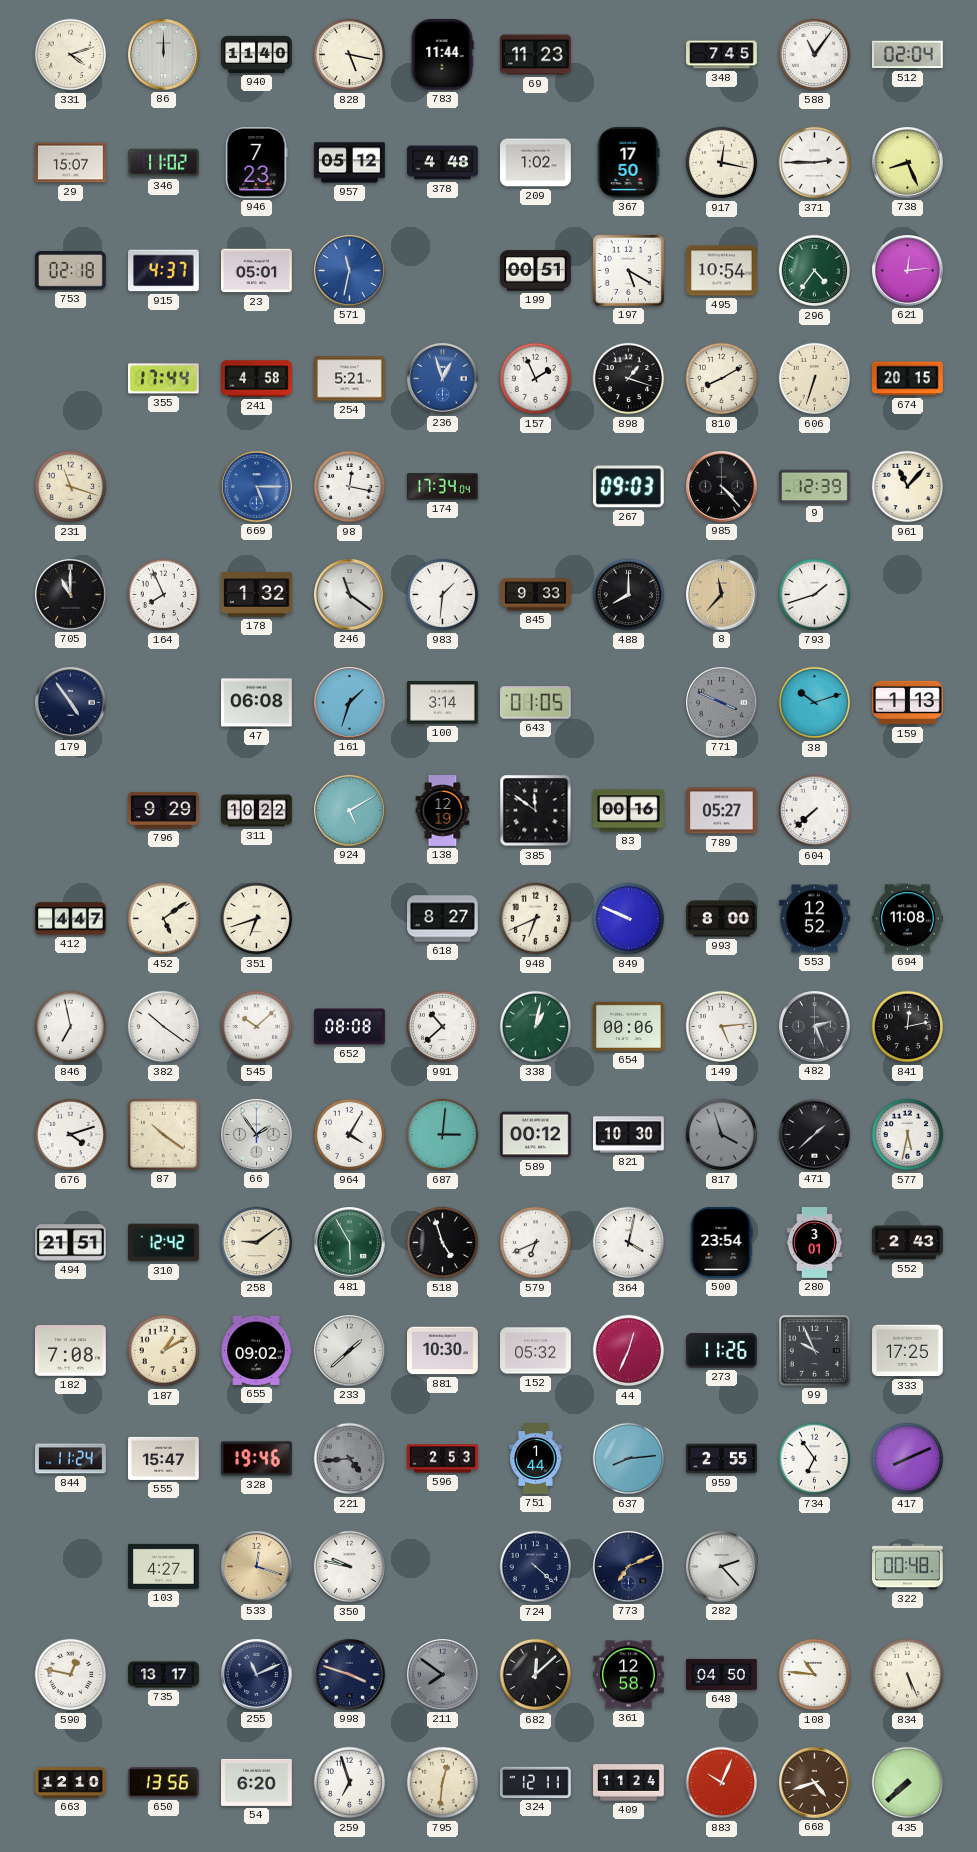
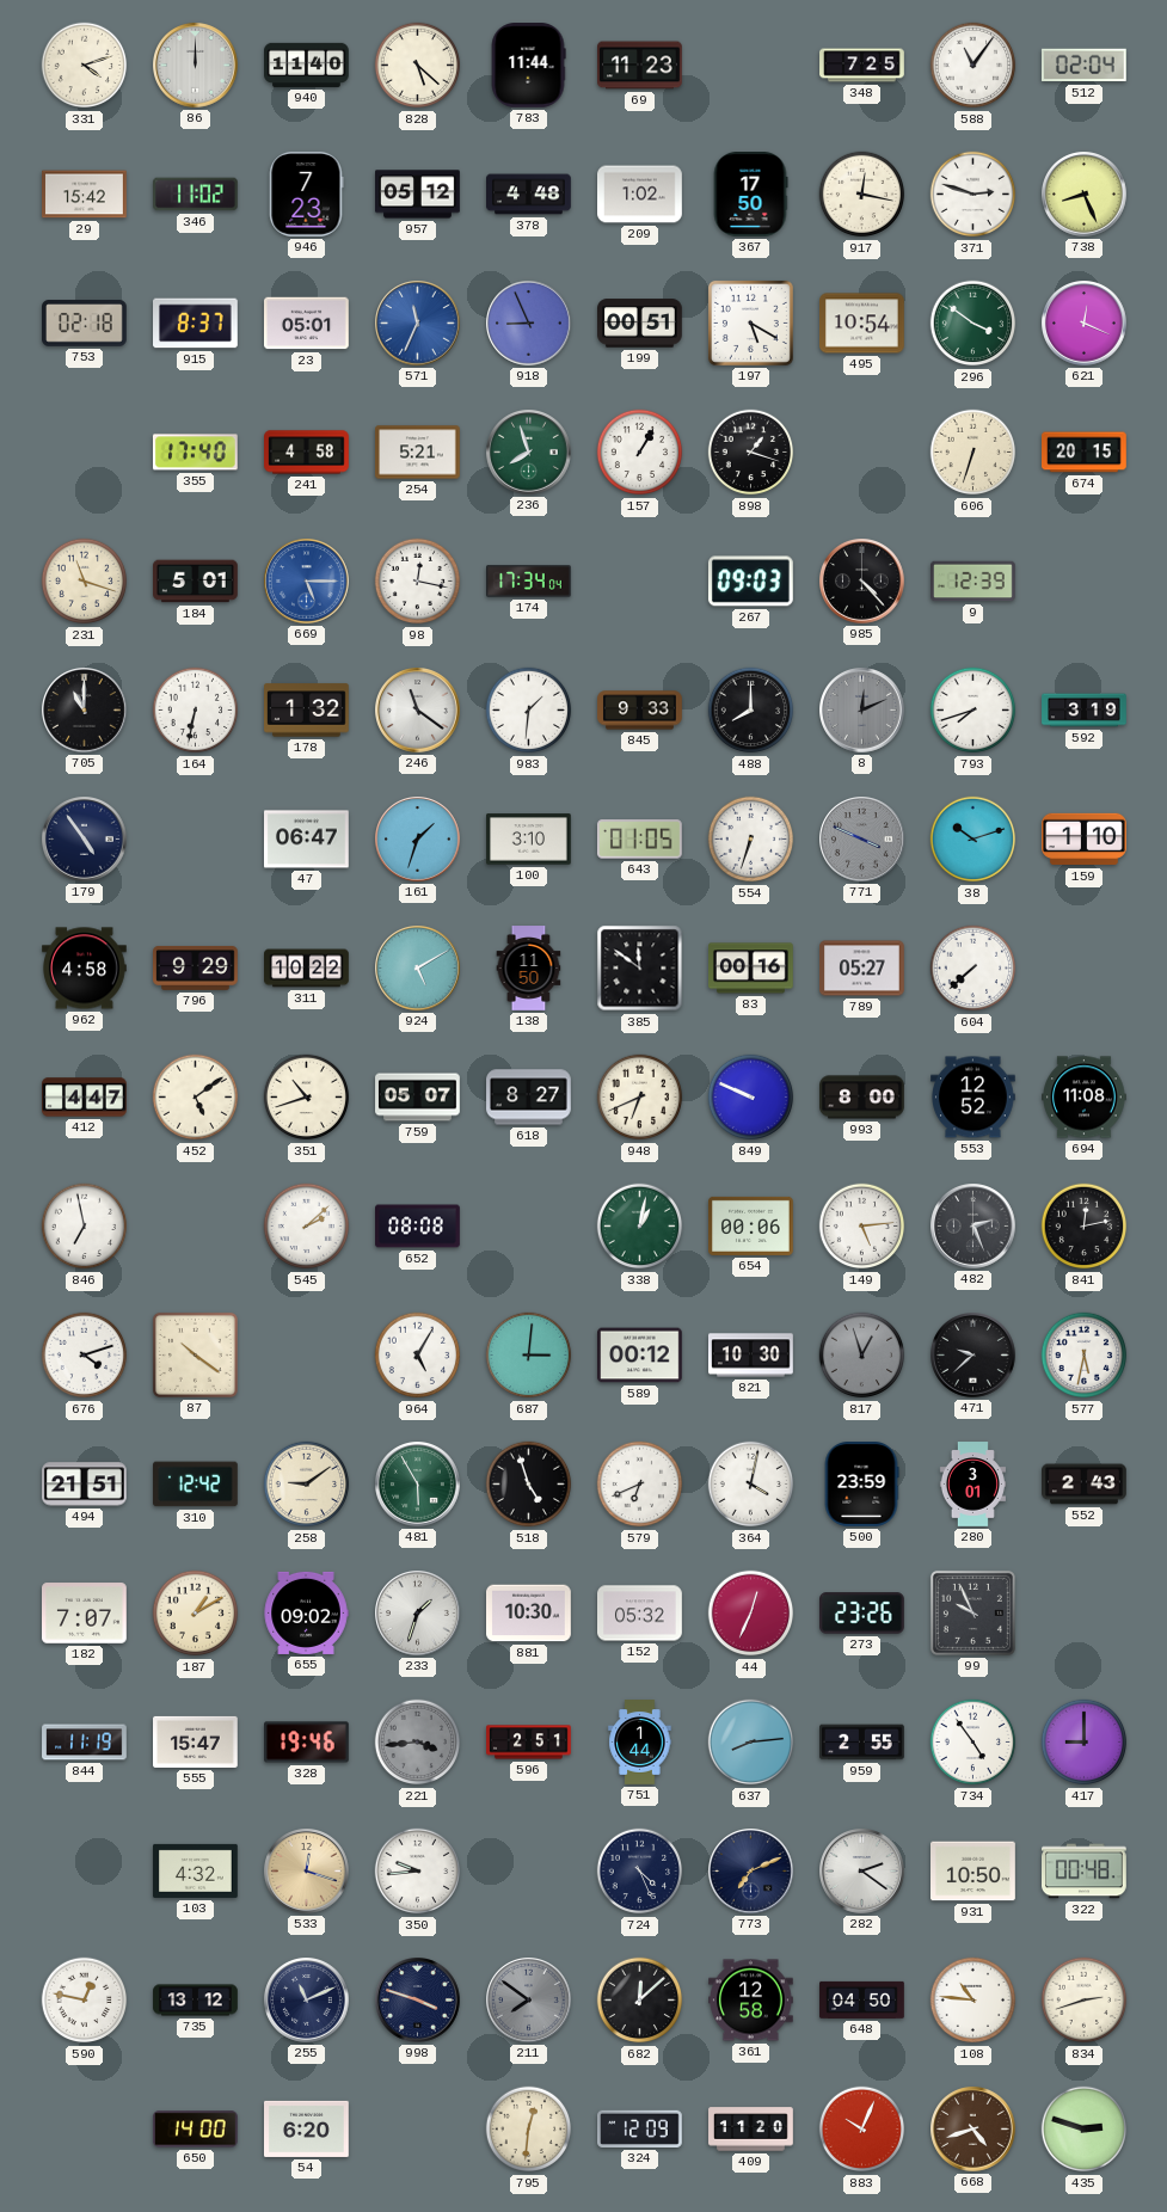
828: 5:17 -> 5:22
348: 7:45 -> 7:25
29: 15:07 -> 15:42
371: 2:45 -> 2:48
915: 4:37 -> 8:37
571: 11:32 -> 11:34
918: none -> 8:56
296: 4:36 -> 3:51
621: 12:14 -> 12:19
355: 17:44 -> 17:40
236: 12:57 -> 7:57
236 dial: blue -> green
157: 1:56 -> 1:05
810: 8:10 -> none
184: none -> 5:01
961: 11:07 -> none
164: 7:56 -> 6:32
8: 11:37 -> 12:11
8 dial: champagne -> grey
793: 1:42 -> 7:42
592: none -> 3:19
47: 06:08 -> 06:47
100: 3:14 -> 3:10
554: none -> 6:33
159: 1:13 -> 1:10
962: none -> 4:58
138: 12:19 -> 11:50
351: 6:42 -> 10:42
759: none -> 05:07
382: 10:21 -> none
545: 10:08 -> 2:08
991: 10:38 -> none
66: 1:54 -> none
964: 4:05 -> 5:05
817: 3:57 -> 12:57
471: 1:38 -> 9:38
500: 23:54 -> 23:59
182: 7:08 -> 7:07
233: 1:38 -> 1:33
273: 11:26 -> 23:26
333: 17:25 -> none
844: 11:24 -> 11:19
221: 4:44 -> 3:44
596: 2:53 -> 2:51
734: 6:54 -> 4:54
417: 8:11 -> 9:00
103: 4:27 -> 4:32
350: 9:47 -> 9:44
724: 4:22 -> 4:26
282: 2:23 -> 2:21
931: none -> 10:50
735: 13:17 -> 13:12
834: 5:26 -> 2:42
663: 12:10 -> none
650: 13:56 -> 14:00
259: 6:57 -> none
324: 12:11 -> 12:09
409: 11:24 -> 11:20
435: 7:38 -> 2:48
